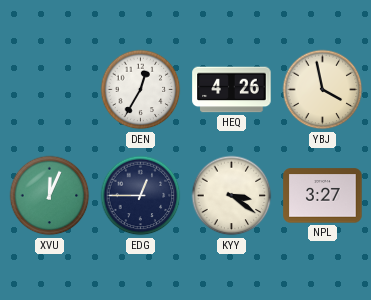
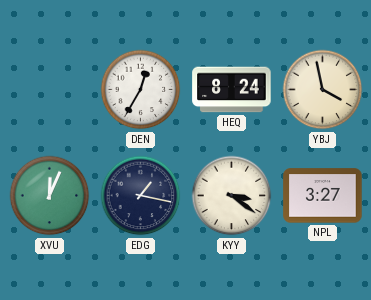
HEQ: 4:26 -> 8:24
EDG: 12:45 -> 1:17
